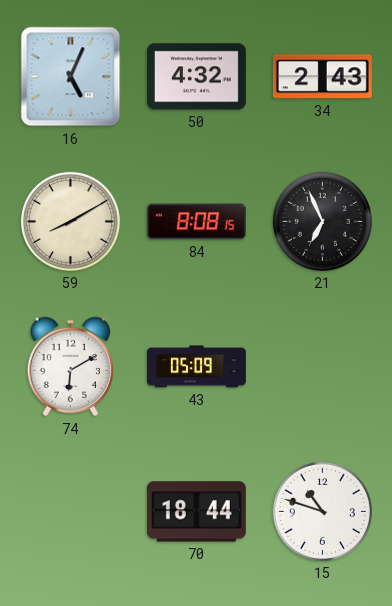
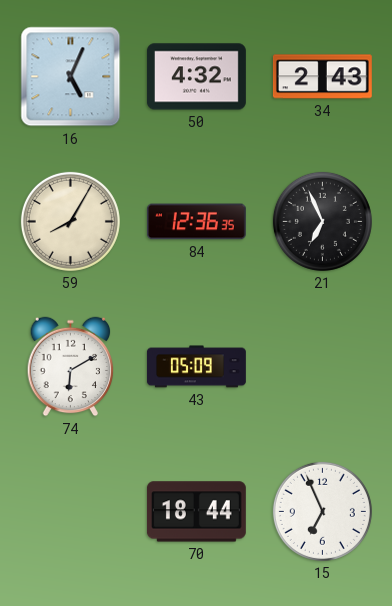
59: 8:10 -> 8:05
84: 8:08 -> 12:36
15: 10:48 -> 6:56
